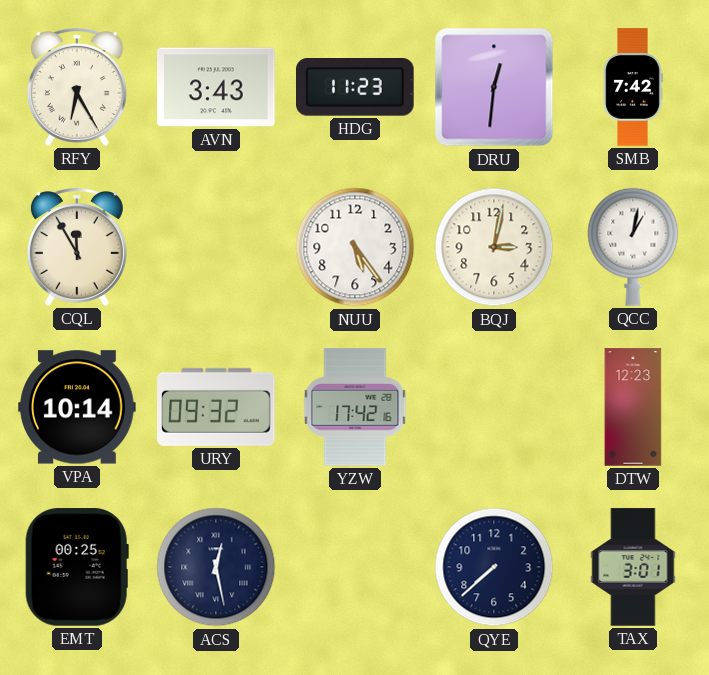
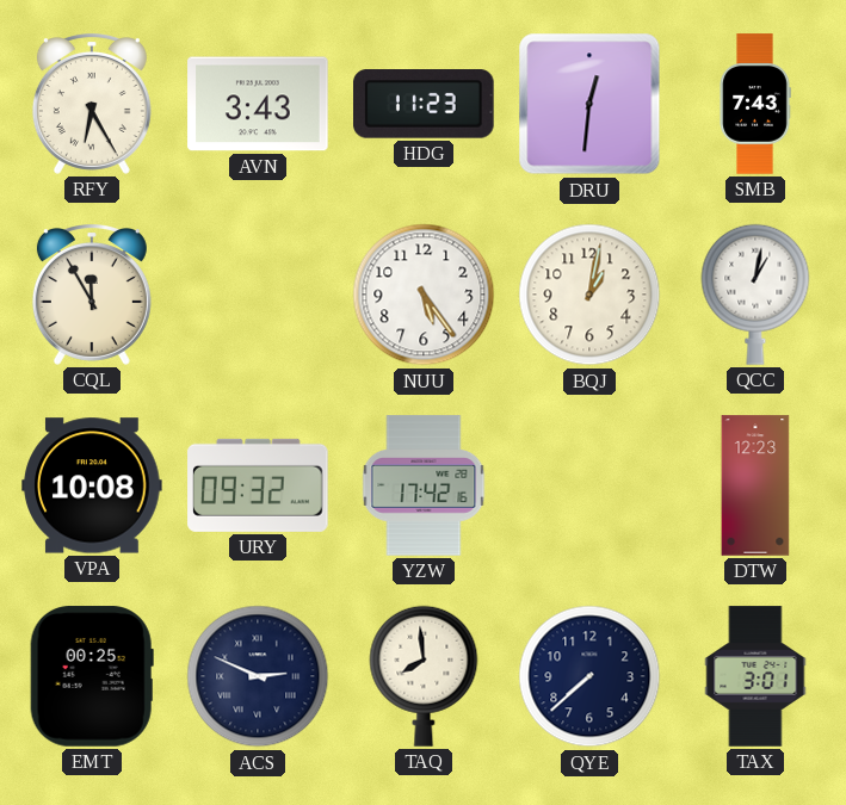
SMB: 7:42 -> 7:43
BQJ: 3:02 -> 1:02
VPA: 10:14 -> 10:08
ACS: 12:28 -> 2:49
TAQ: none -> 7:59
